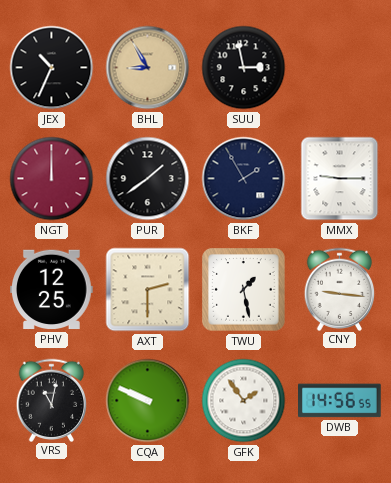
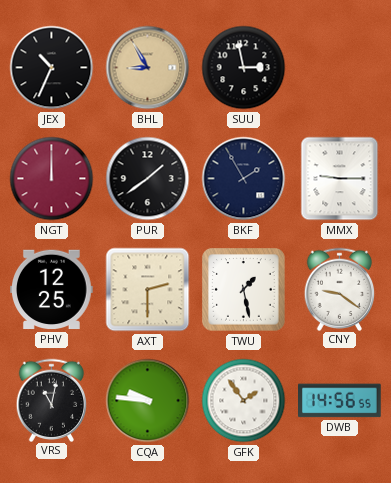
CNY: 9:16 -> 9:21
CQA: 9:49 -> 9:46
